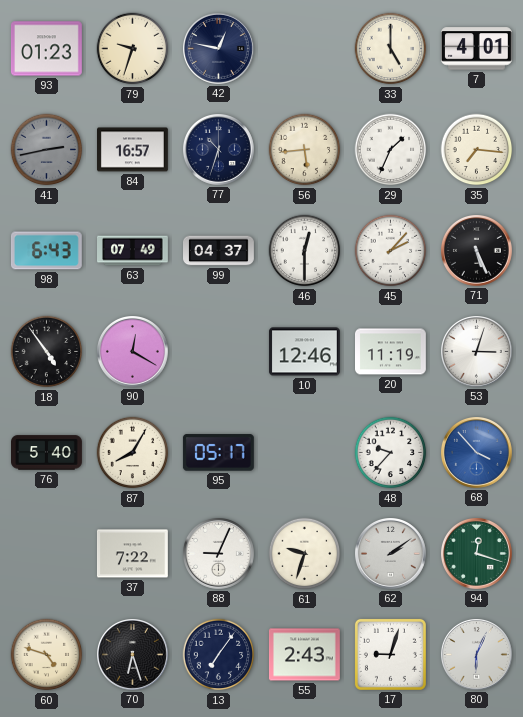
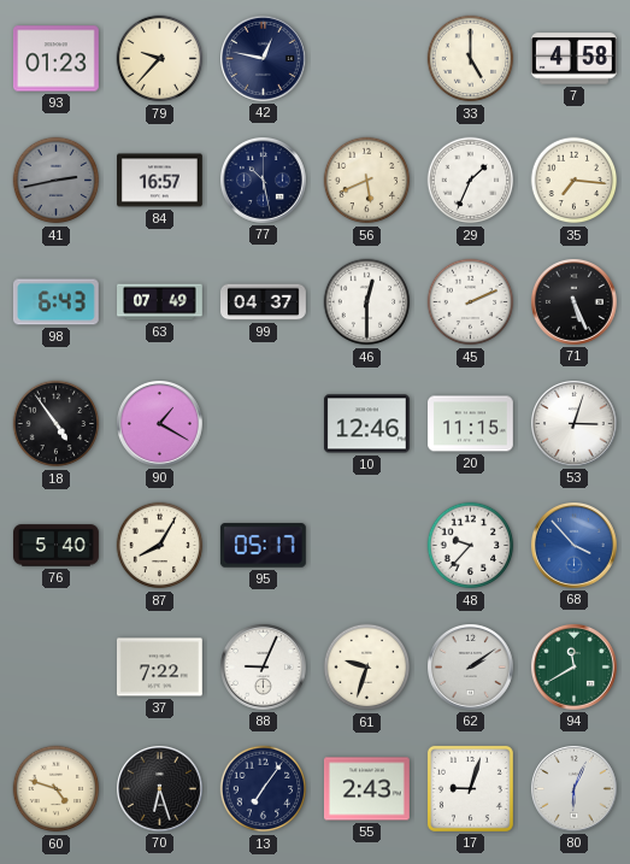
79: 9:33 -> 9:37
7: 4:01 -> 4:58
77: 10:33 -> 10:28
56: 5:44 -> 5:41
45: 2:07 -> 2:11
90: 12:20 -> 1:20
20: 11:19 -> 11:15
94: 12:18 -> 11:40
